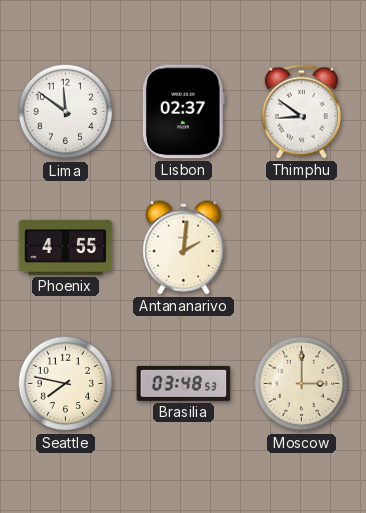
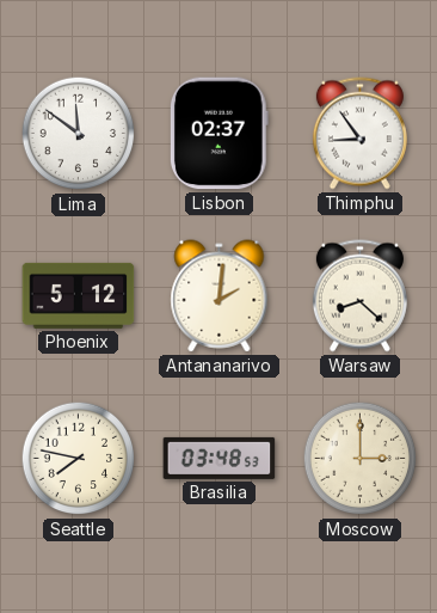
Thimphu: 8:51 -> 8:54
Phoenix: 4:55 -> 5:12
Warsaw: none -> 8:22
